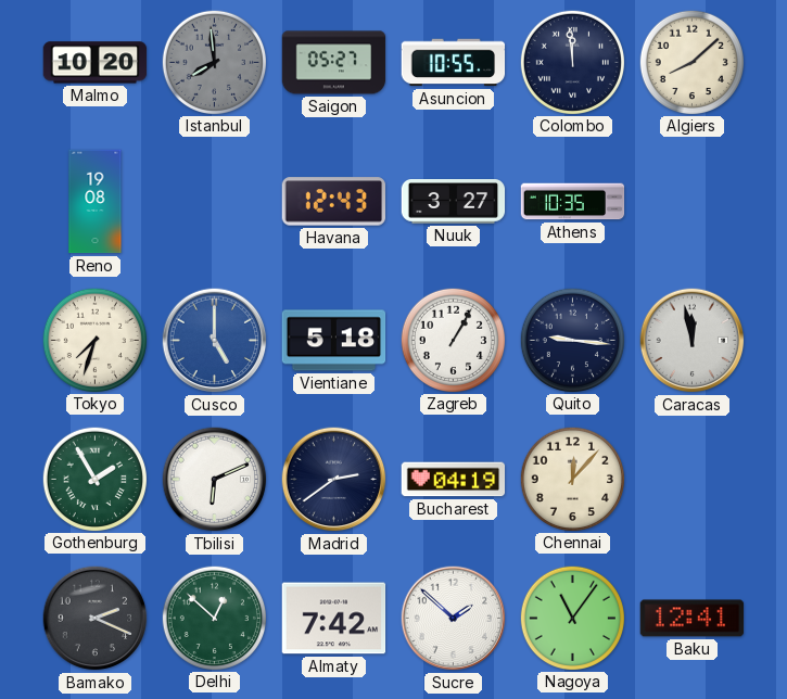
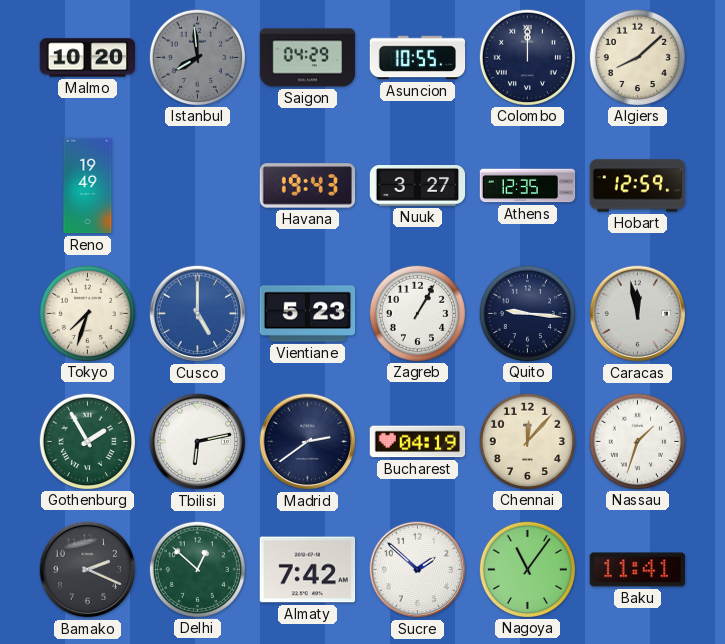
Saigon: 05:27 -> 04:29
Colombo: 11:59 -> 12:00
Reno: 19:08 -> 19:49
Havana: 12:43 -> 19:43
Athens: 10:35 -> 12:35
Hobart: none -> 12:59
Vientiane: 5:18 -> 5:23
Tbilisi: 6:11 -> 6:13
Nassau: none -> 1:33
Baku: 12:41 -> 11:41
